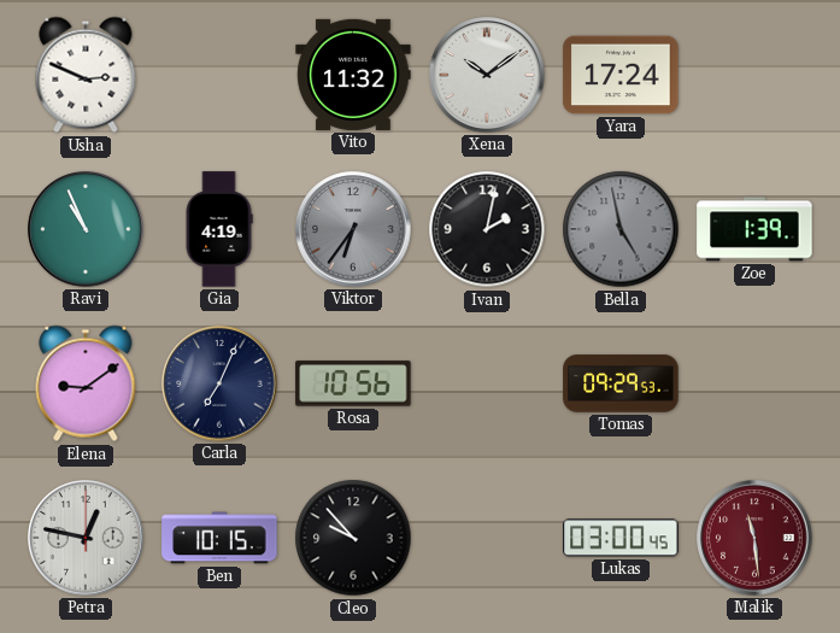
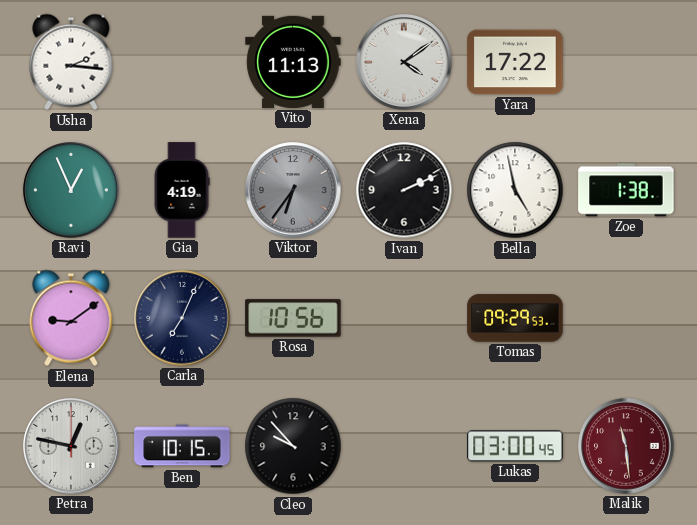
Usha: 2:49 -> 2:16
Vito: 11:32 -> 11:13
Xena: 10:09 -> 4:09
Yara: 17:24 -> 17:22
Ravi: 10:56 -> 12:56
Ivan: 2:02 -> 2:11
Bella dial: grey -> white
Zoe: 1:39 -> 1:38
